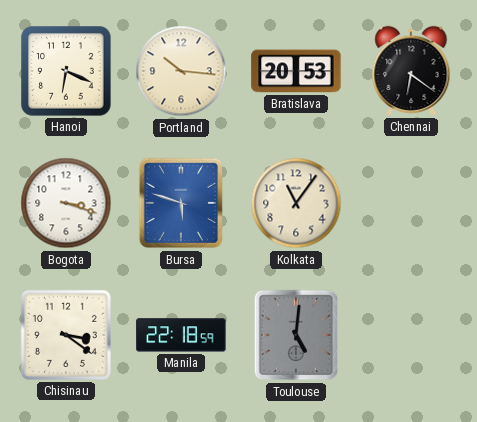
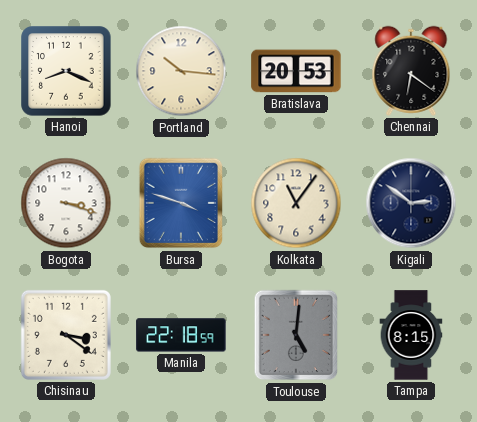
Hanoi: 6:19 -> 8:19
Bursa: 5:48 -> 3:48
Kigali: none -> 2:51
Tampa: none -> 8:15
